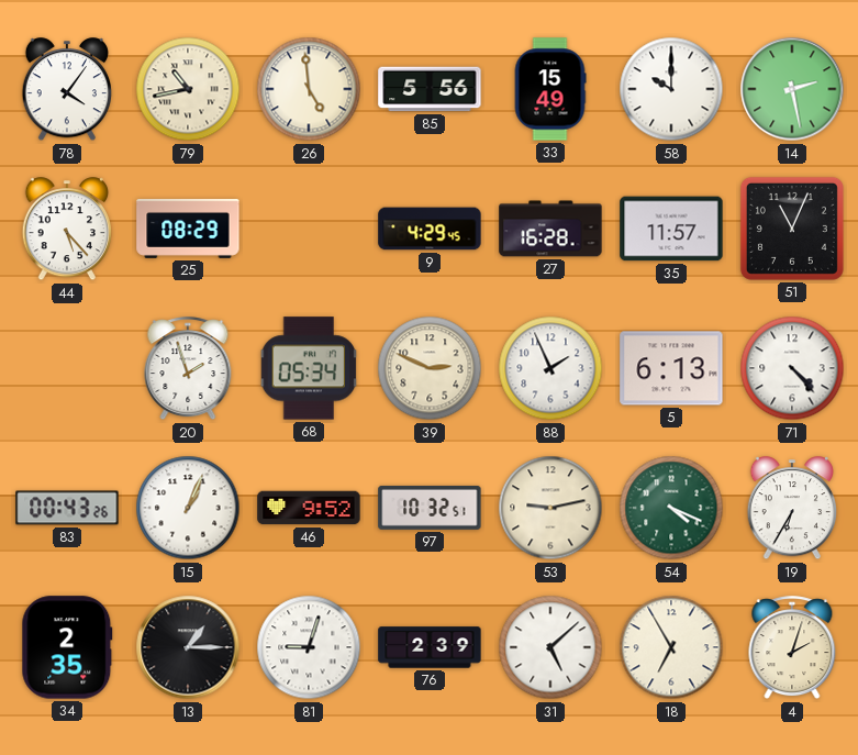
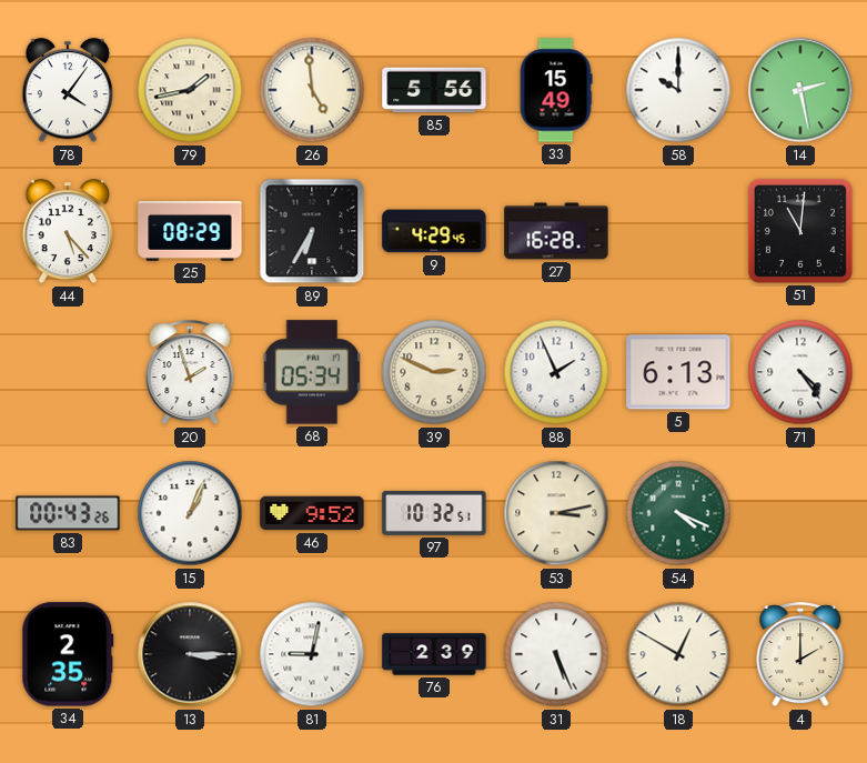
79: 10:43 -> 1:43
89: none -> 6:35
35: 11:57 -> none
51: 11:04 -> 11:01
71: 4:23 -> 4:24
53: 9:13 -> 3:13
19: 6:35 -> none
13: 1:15 -> 3:15
81: 9:03 -> 9:02
31: 5:08 -> 5:26
18: 6:55 -> 12:50
4: 2:03 -> 2:00
